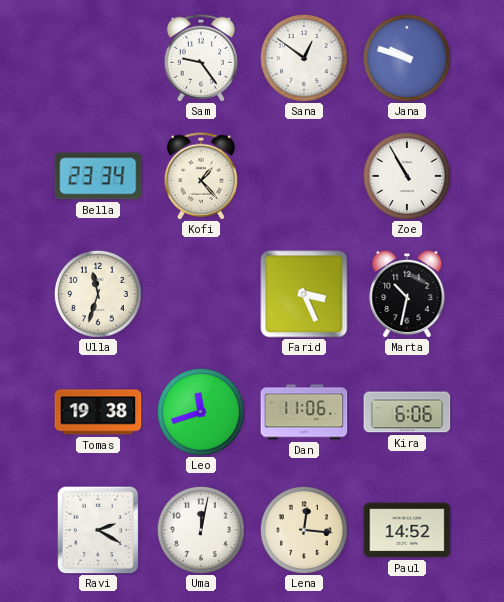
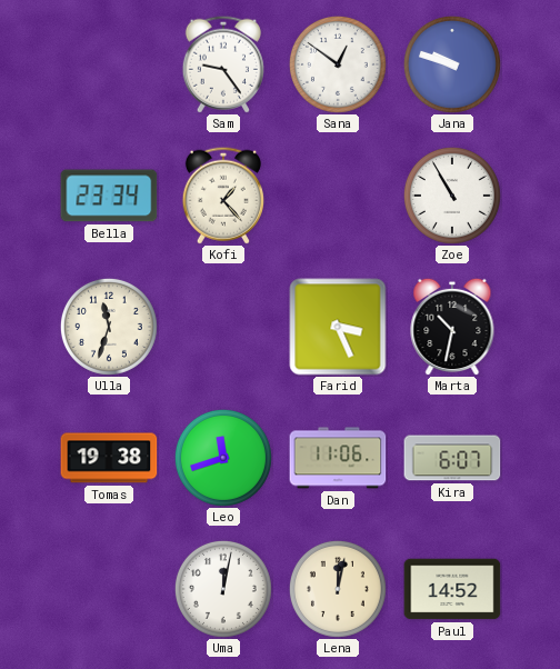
Kira: 6:06 -> 6:07
Ravi: 2:20 -> none
Lena: 12:16 -> 12:02
